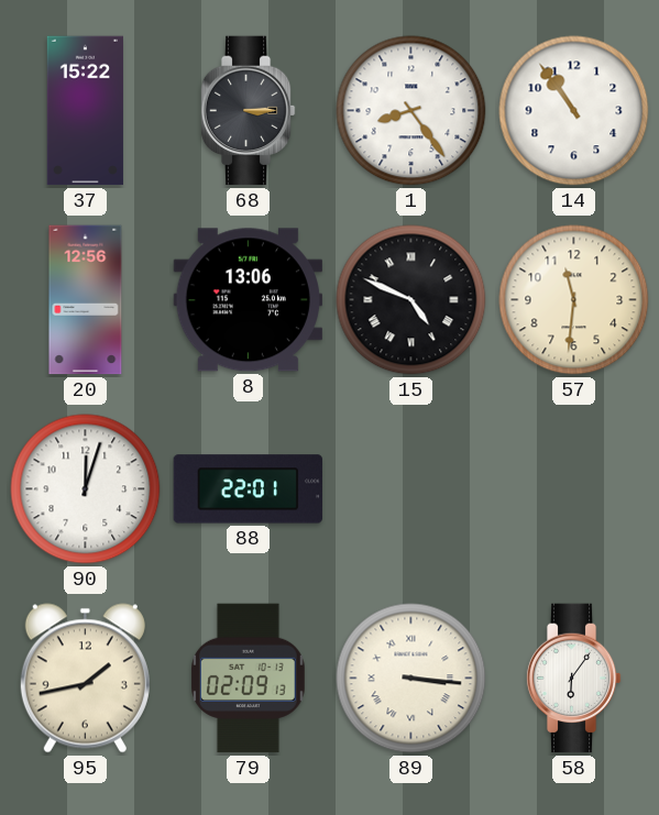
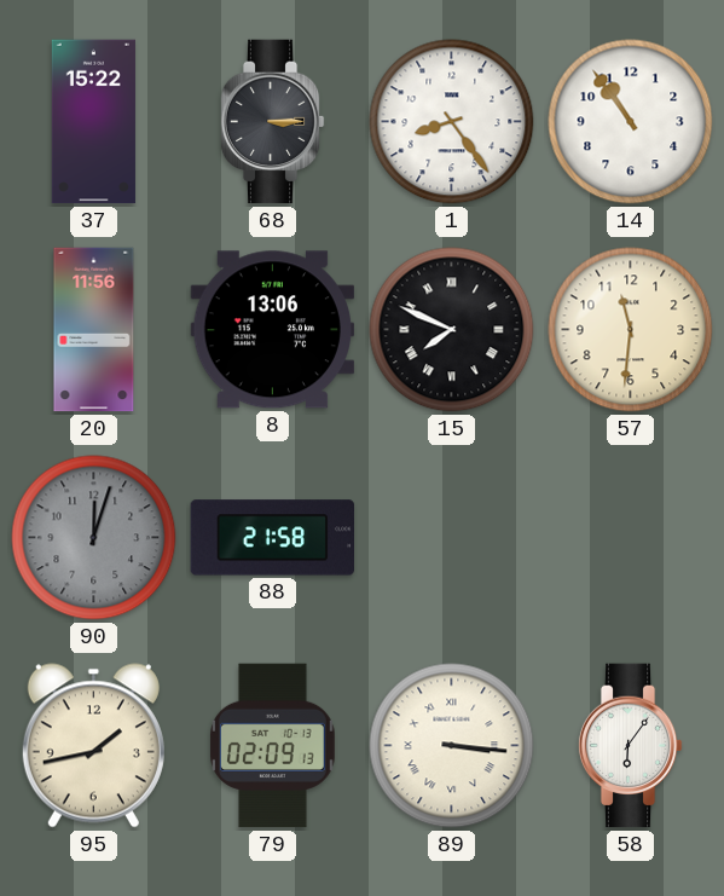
20: 12:56 -> 11:56
15: 4:49 -> 7:49
90 dial: white -> grey
88: 22:01 -> 21:58
